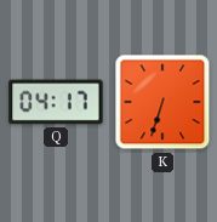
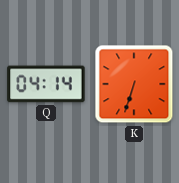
Q: 04:17 -> 04:14
